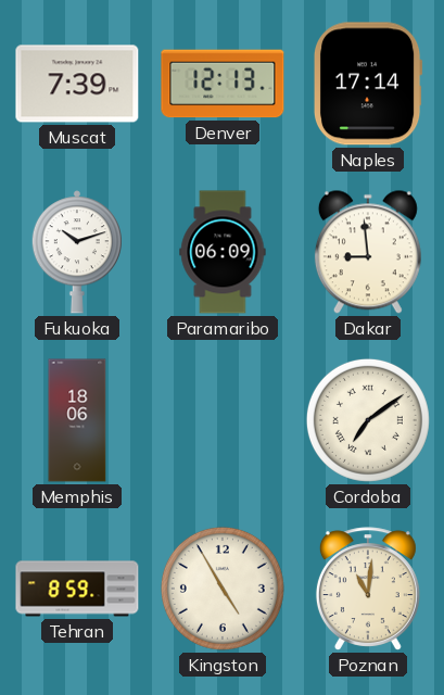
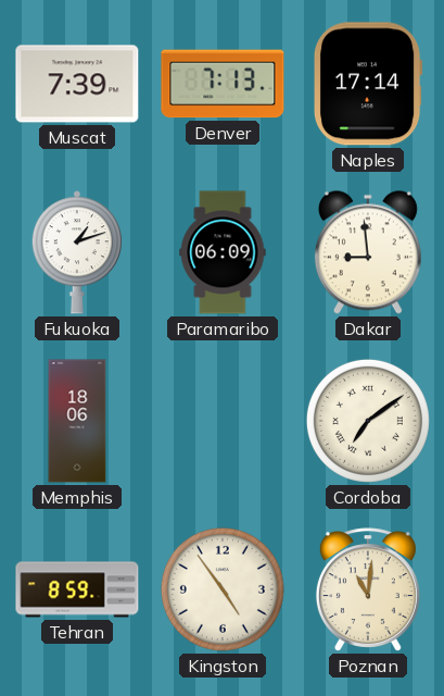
Denver: 12:13 -> 7:13
Fukuoka: 10:12 -> 1:12
Kingston: 4:55 -> 4:54
